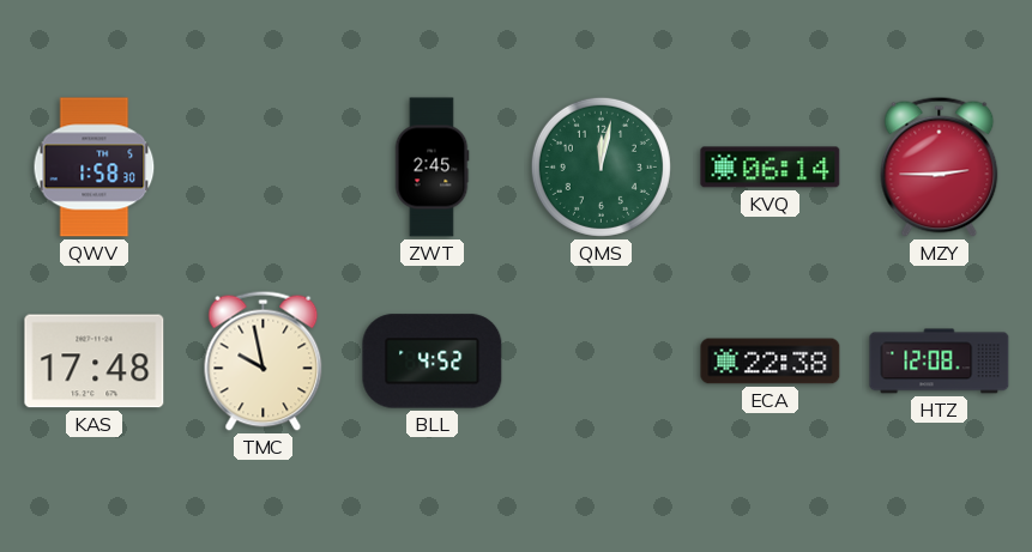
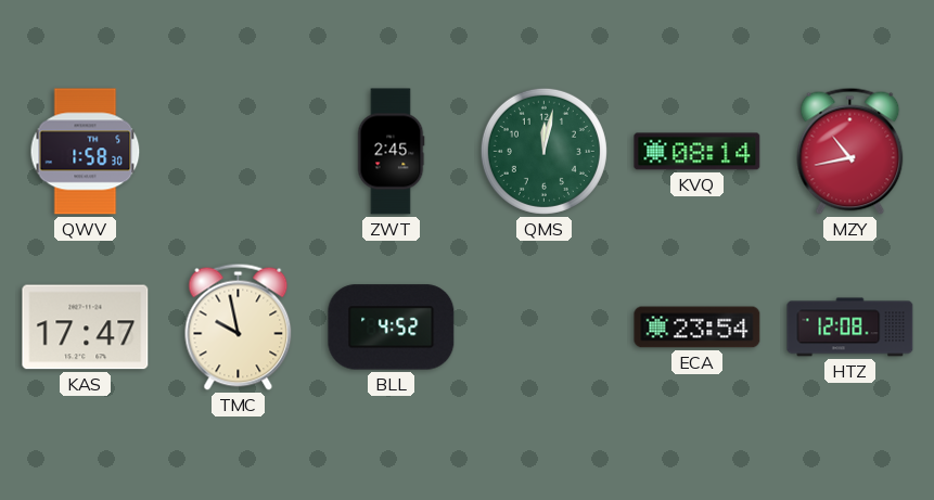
KVQ: 06:14 -> 08:14
MZY: 2:45 -> 10:43
KAS: 17:48 -> 17:47
ECA: 22:38 -> 23:54
